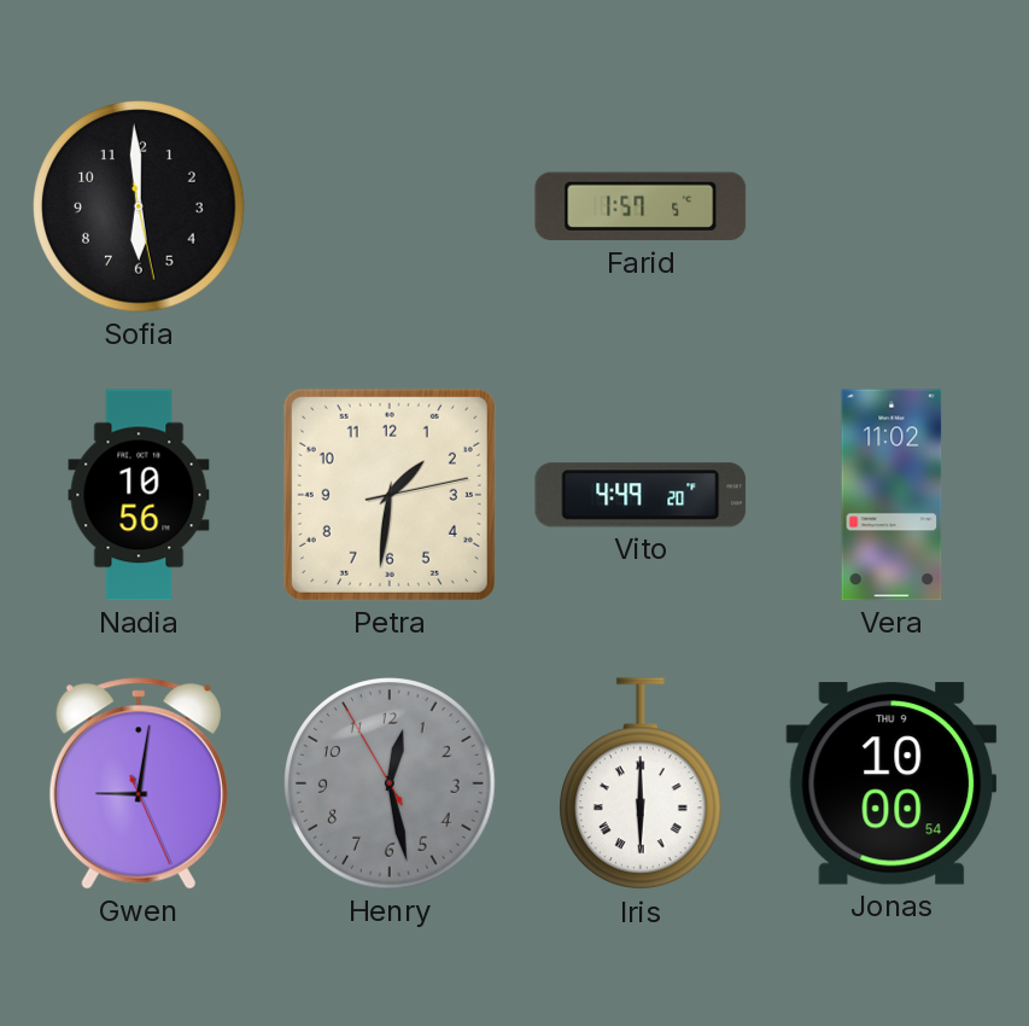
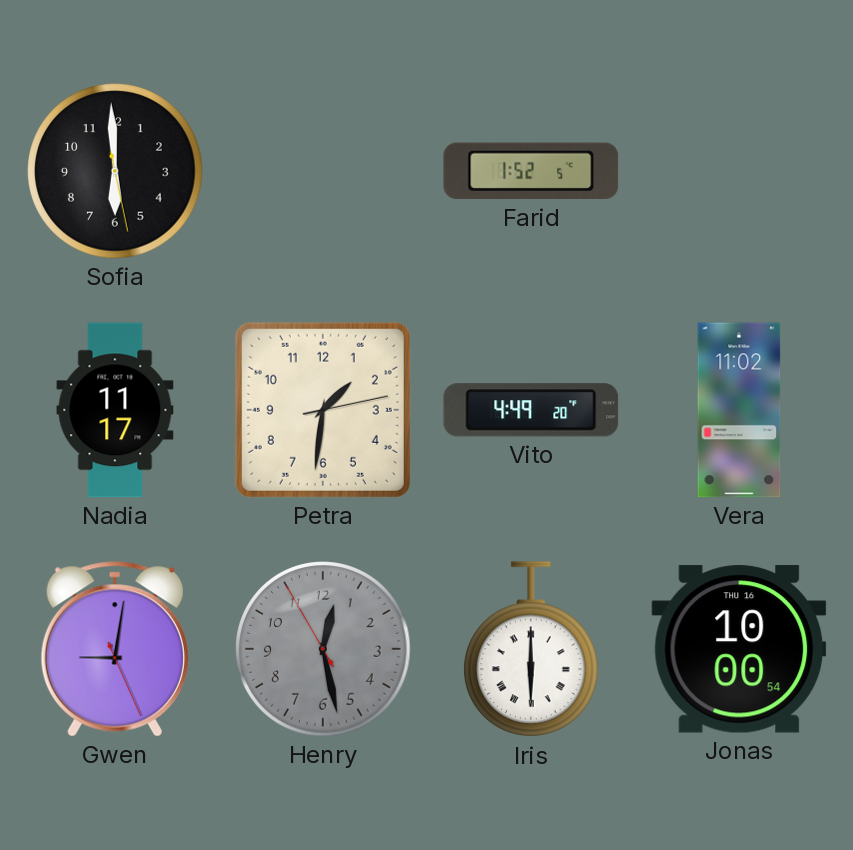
Farid: 1:57 -> 1:52
Nadia: 10:56 -> 11:17
Jonas date: THU 9 -> THU 16
